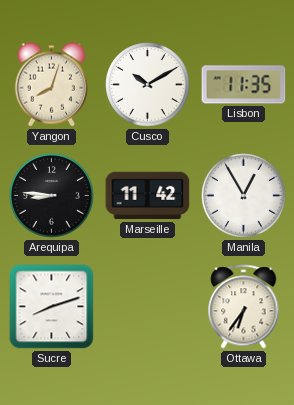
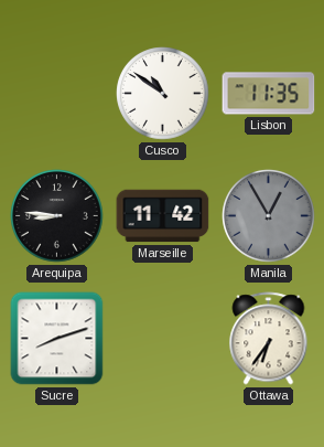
Yangon: 8:03 -> none
Cusco: 10:10 -> 10:51
Manila dial: white -> grey
